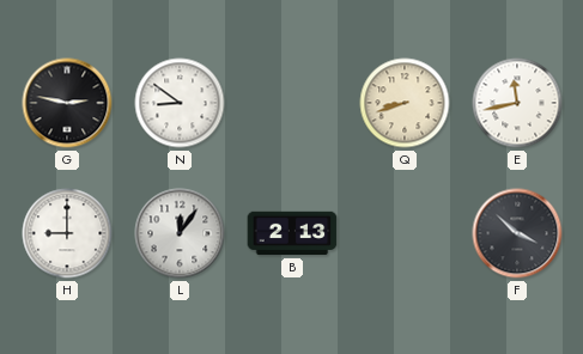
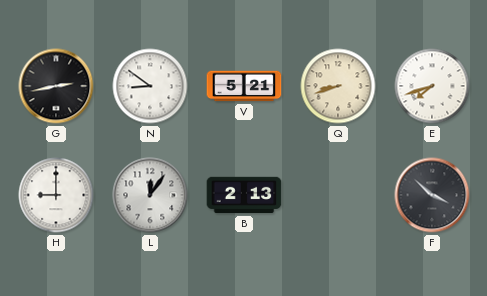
G: 2:47 -> 2:43
V: none -> 5:21
E: 11:43 -> 7:42
